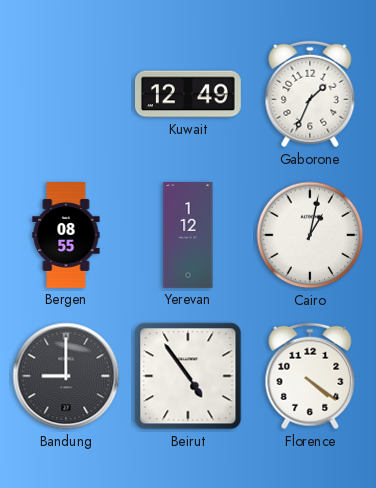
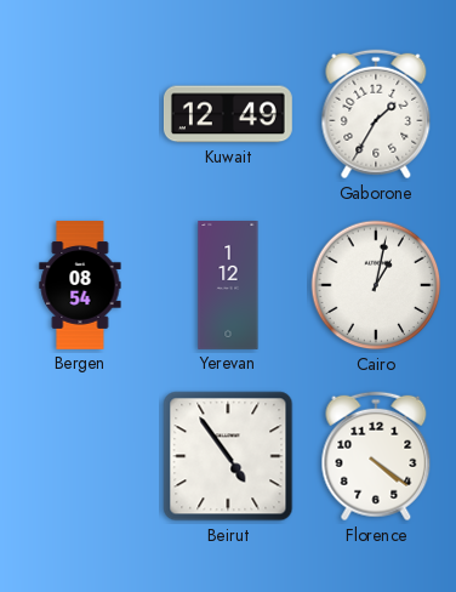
Gaborone: 1:34 -> 1:35
Bergen: 08:55 -> 08:54
Bandung: 9:00 -> none
